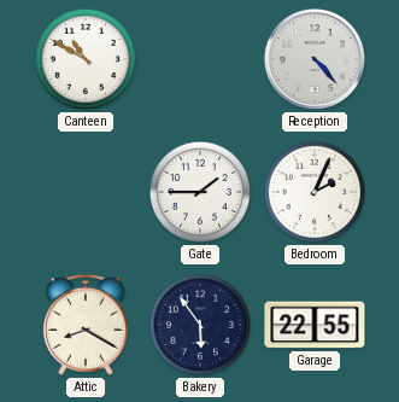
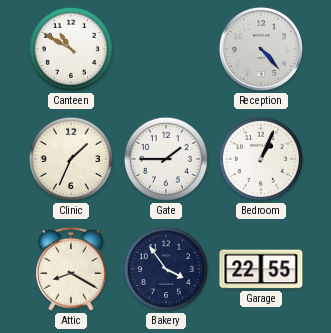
Clinic: none -> 1:34
Bedroom: 2:04 -> 1:04
Bakery: 5:54 -> 3:54
